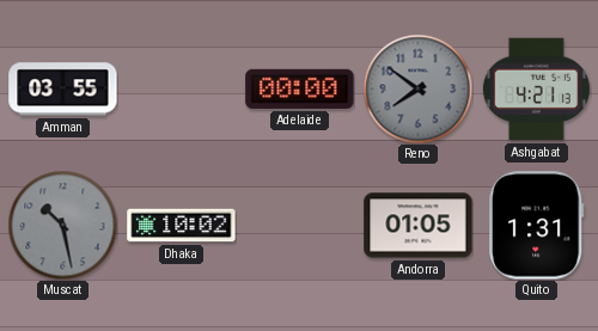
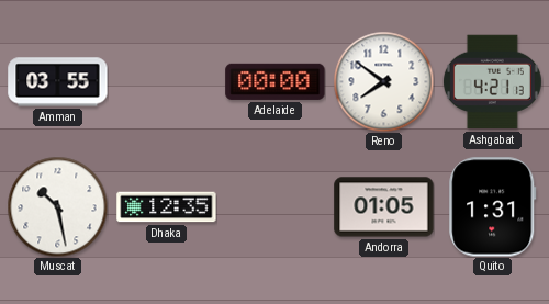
Reno dial: grey -> white
Muscat dial: grey -> white
Dhaka: 10:02 -> 12:35
